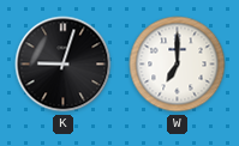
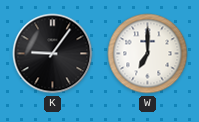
K: 9:03 -> 9:06
